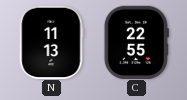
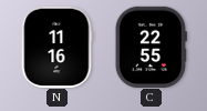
N: 11:13 -> 11:16
